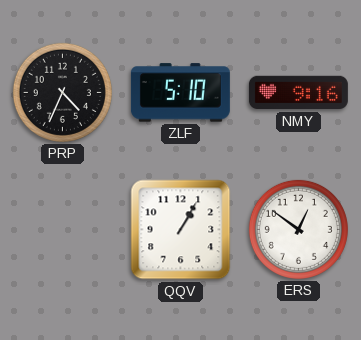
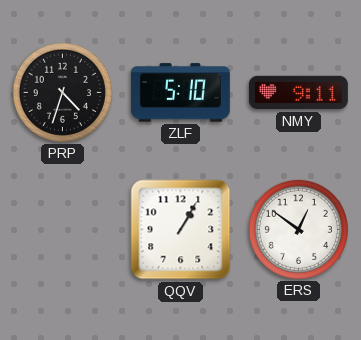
PRP: 4:34 -> 4:33
NMY: 9:16 -> 9:11
